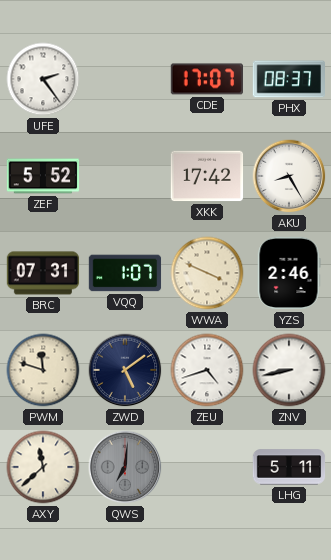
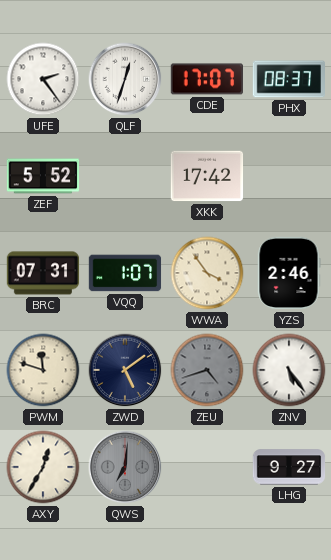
QLF: none -> 12:33
AKU: 8:25 -> none
WWA: 3:49 -> 3:54
ZEU dial: white -> grey
ZNV: 8:43 -> 5:24
AXY: 11:38 -> 12:35
LHG: 5:11 -> 9:27
